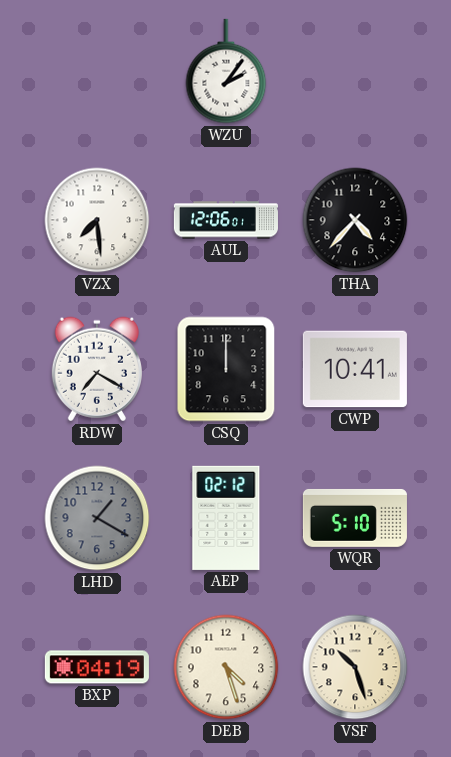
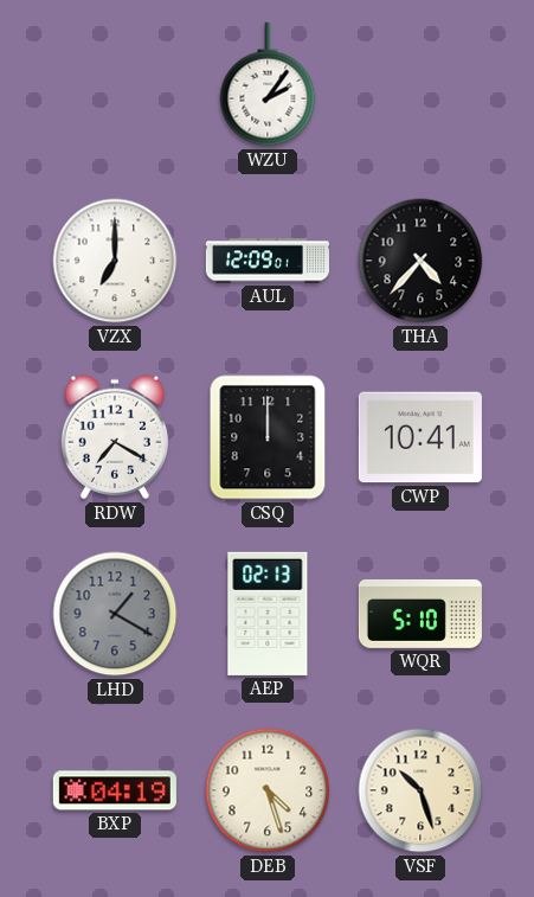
VZX: 7:29 -> 7:00
AUL: 12:06 -> 12:09
AEP: 02:12 -> 02:13
